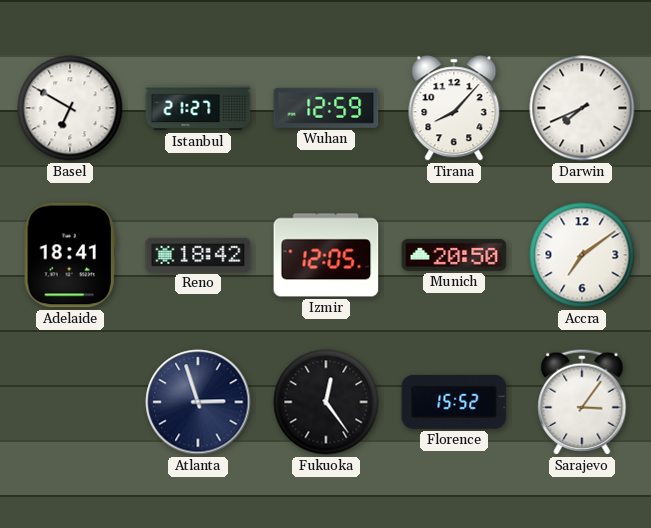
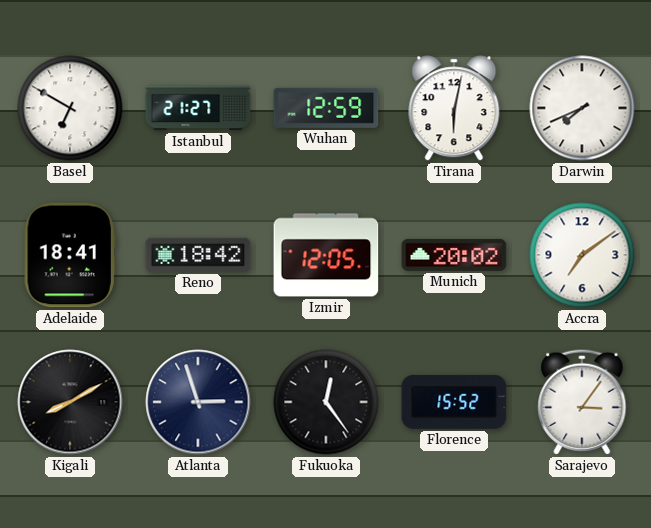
Tirana: 8:07 -> 6:02
Munich: 20:50 -> 20:02
Kigali: none -> 8:10
